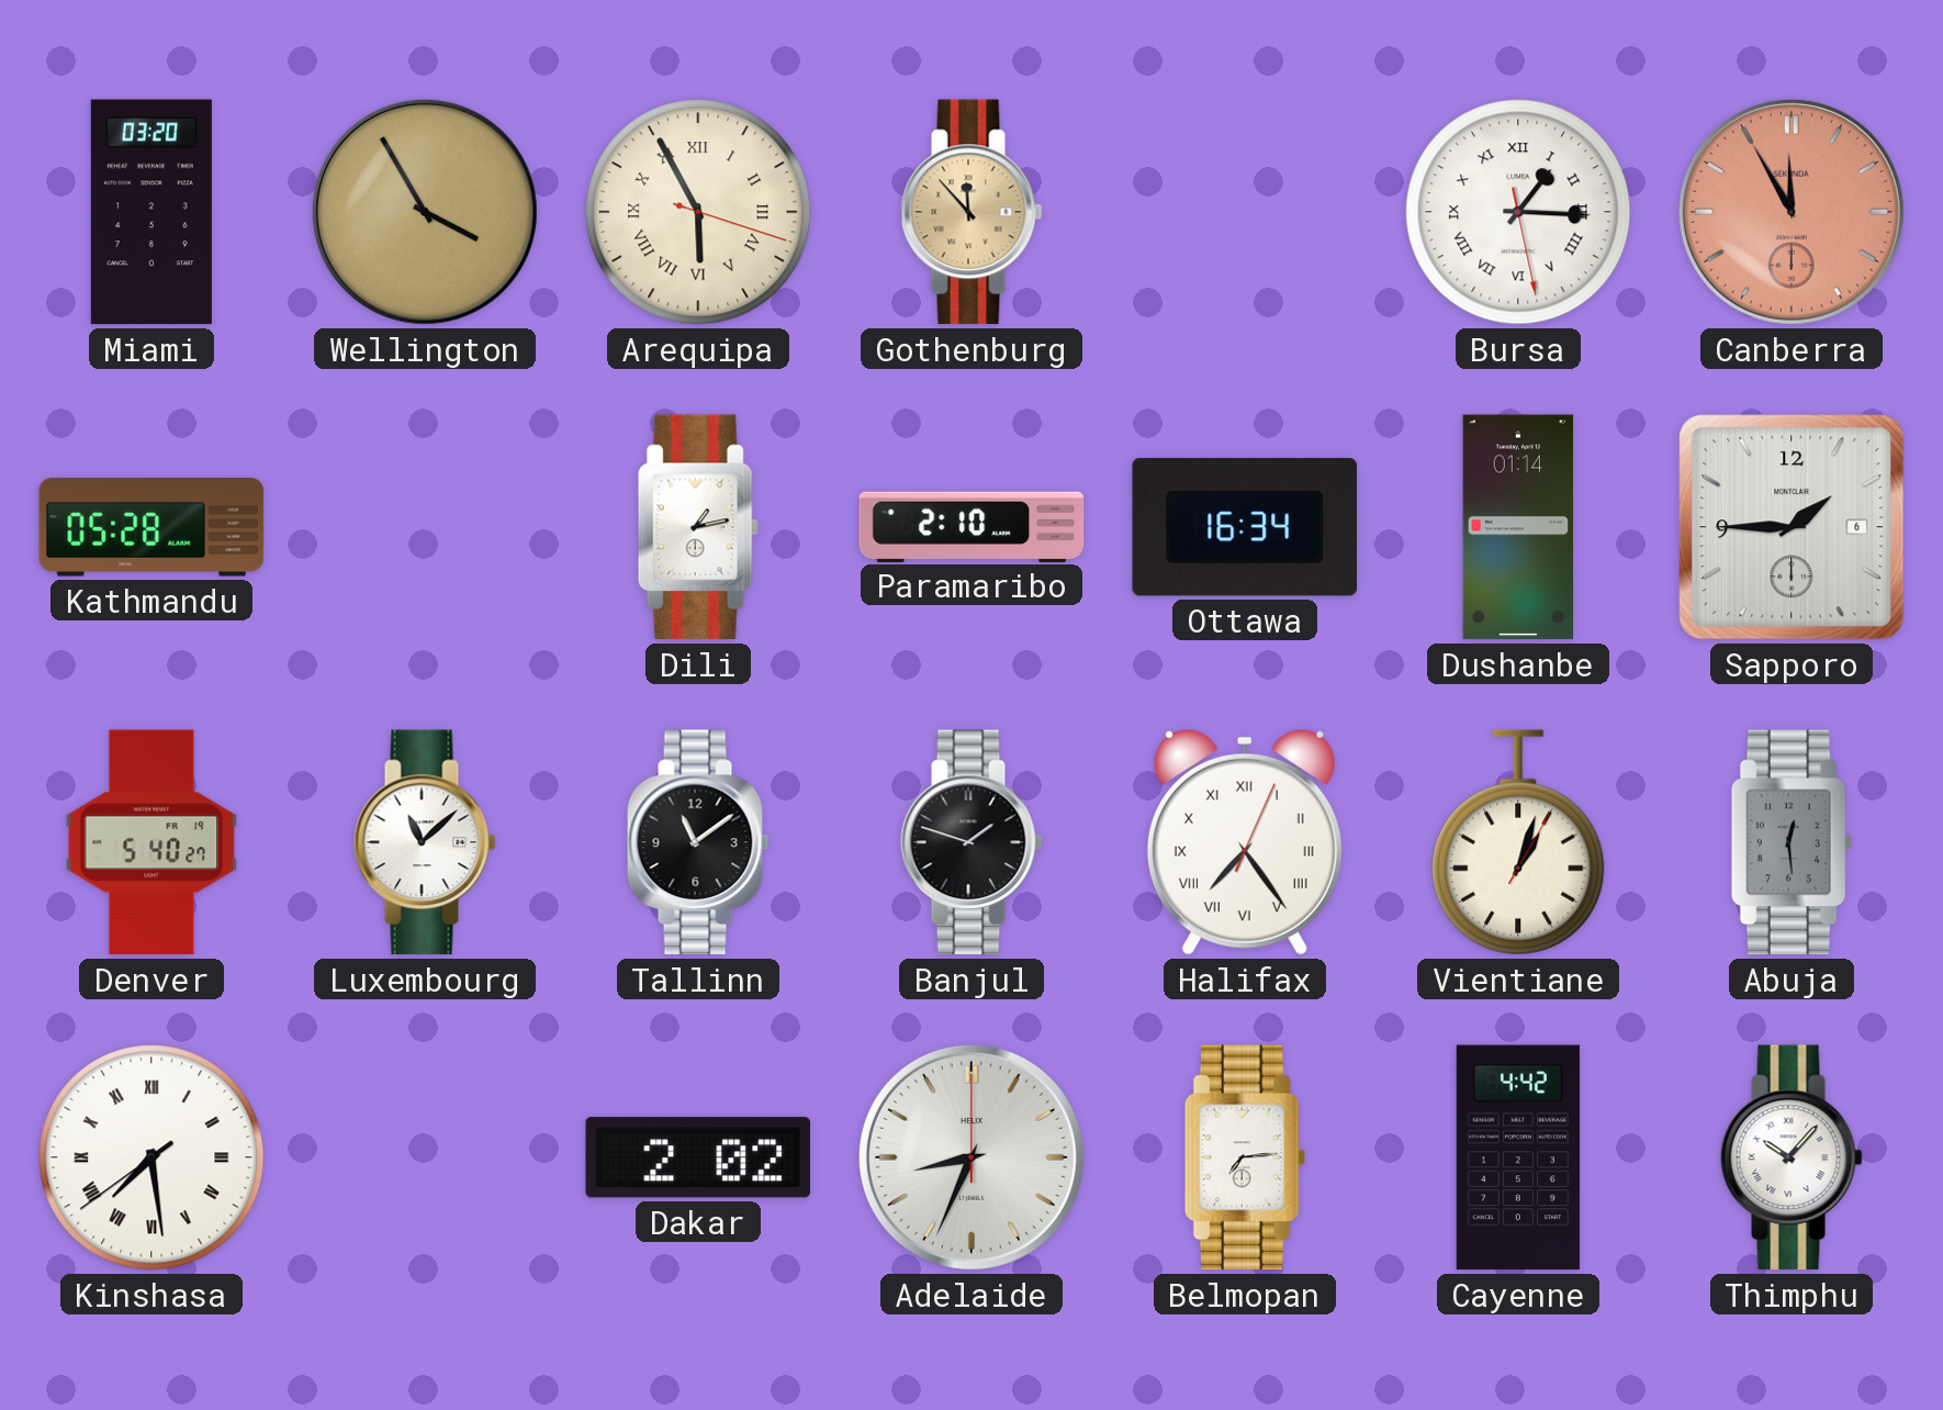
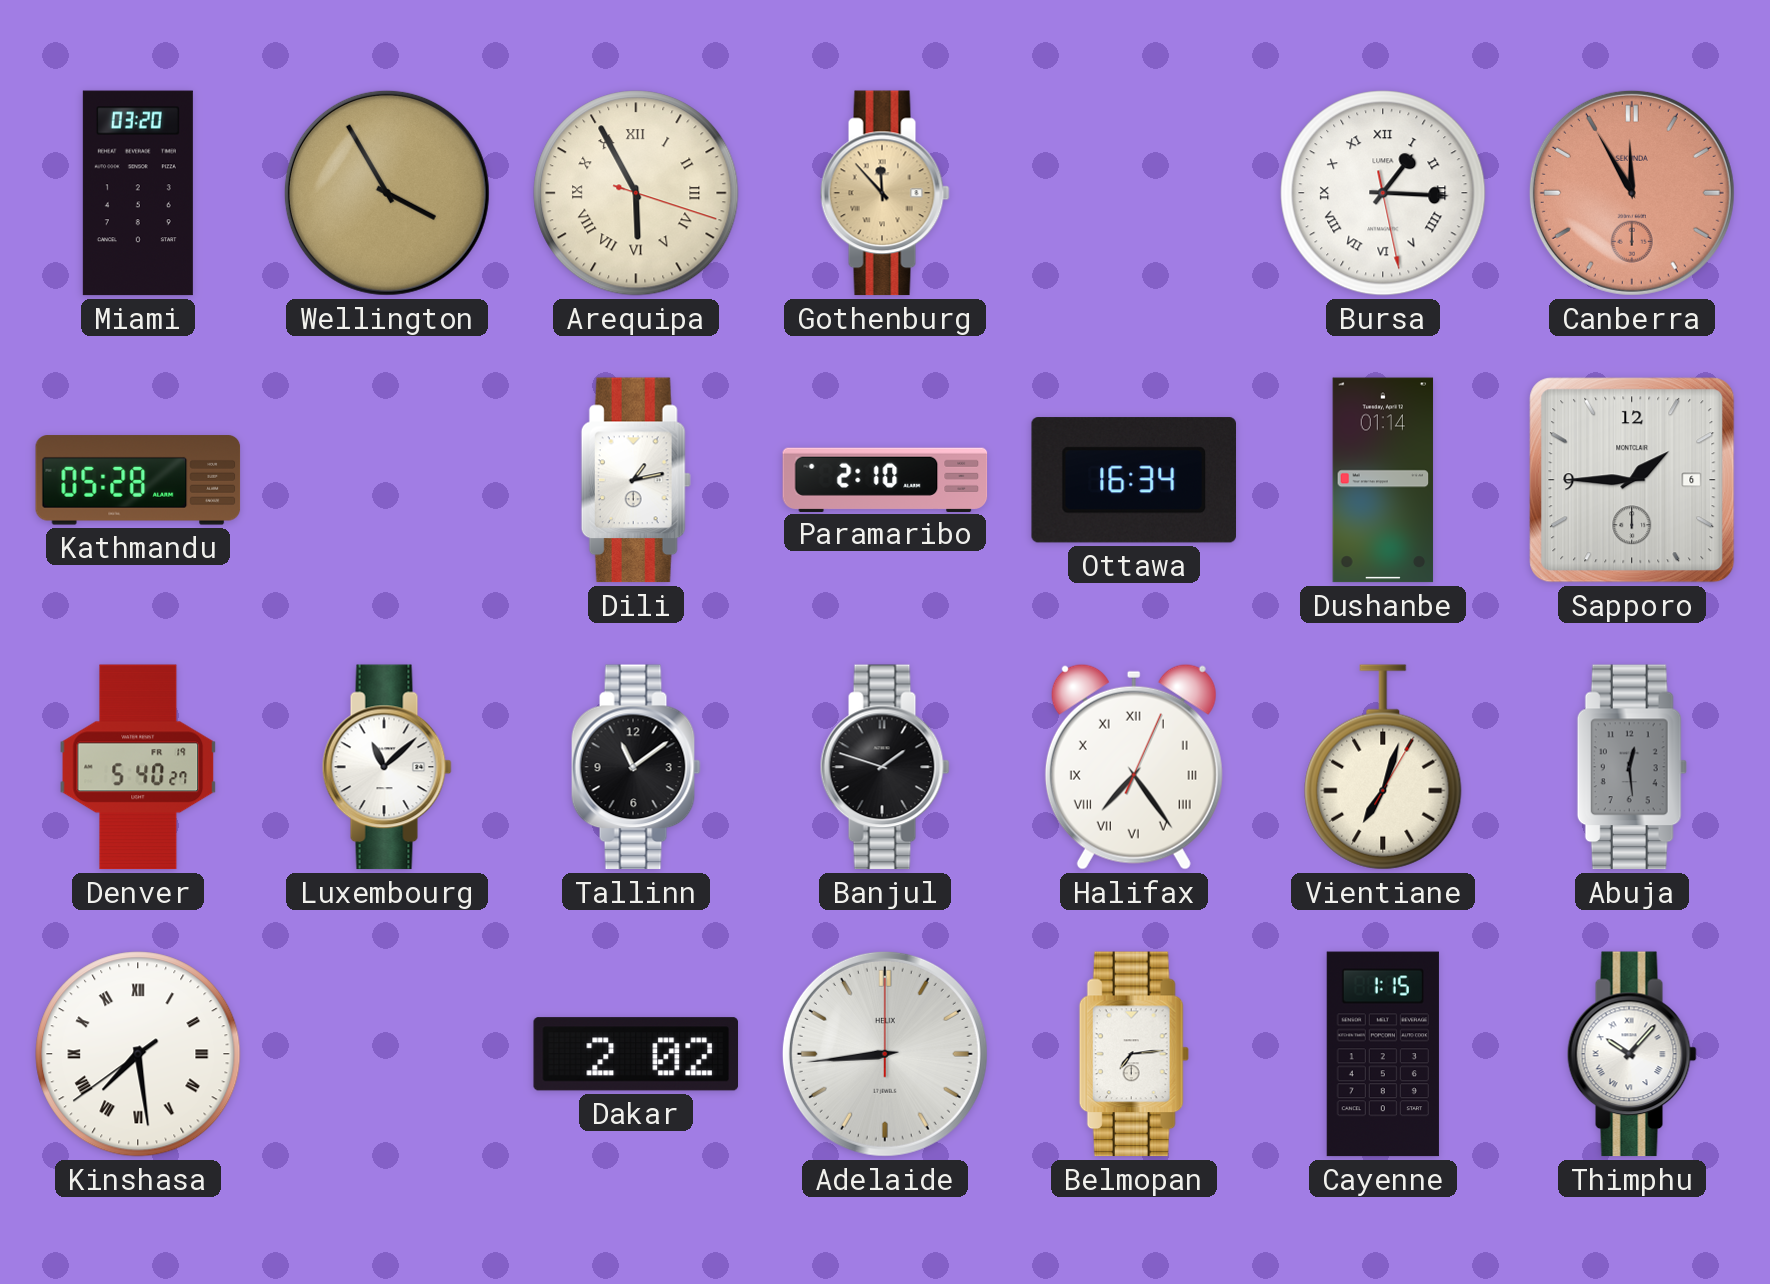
Vientiane: 1:03 -> 7:03
Adelaide: 8:34 -> 8:44
Cayenne: 4:42 -> 1:15
